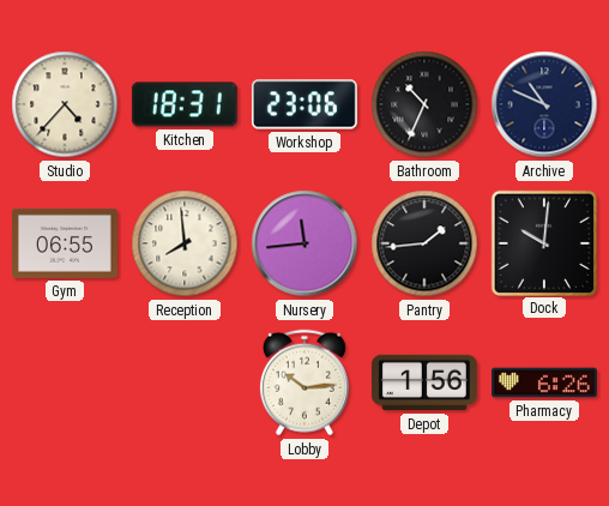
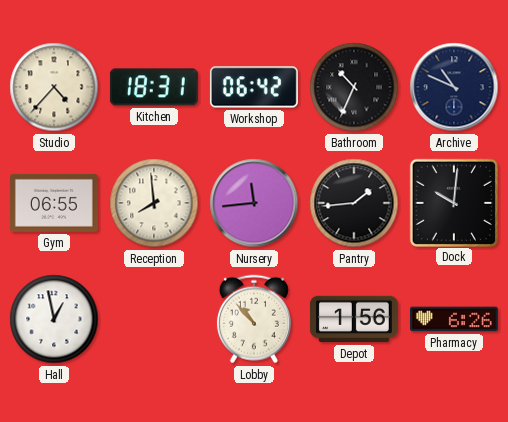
Workshop: 23:06 -> 06:42
Hall: none -> 12:58
Lobby: 10:14 -> 10:53
